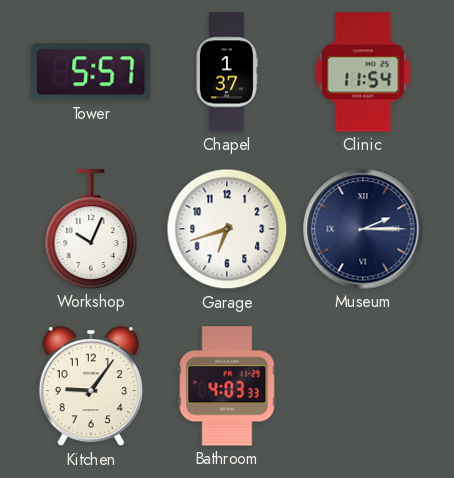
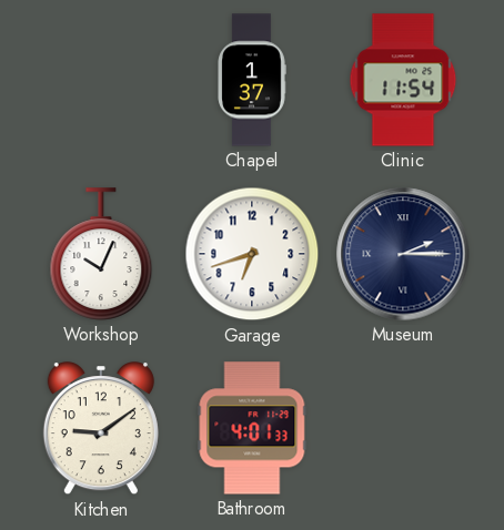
Tower: 5:57 -> none
Kitchen: 9:06 -> 9:09
Bathroom: 4:03 -> 4:01
